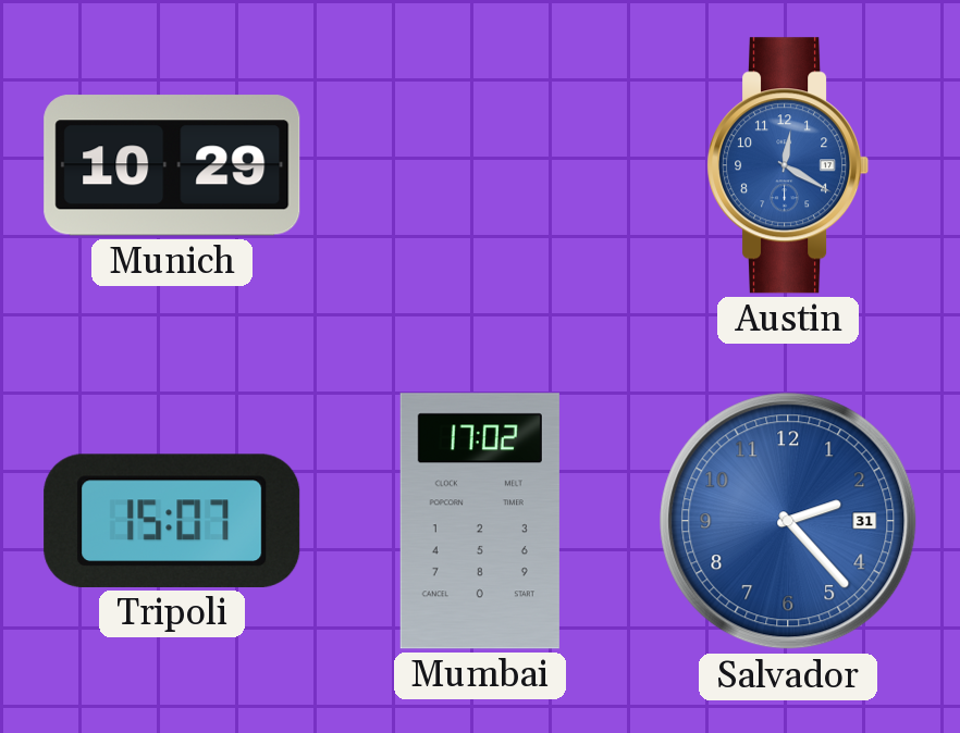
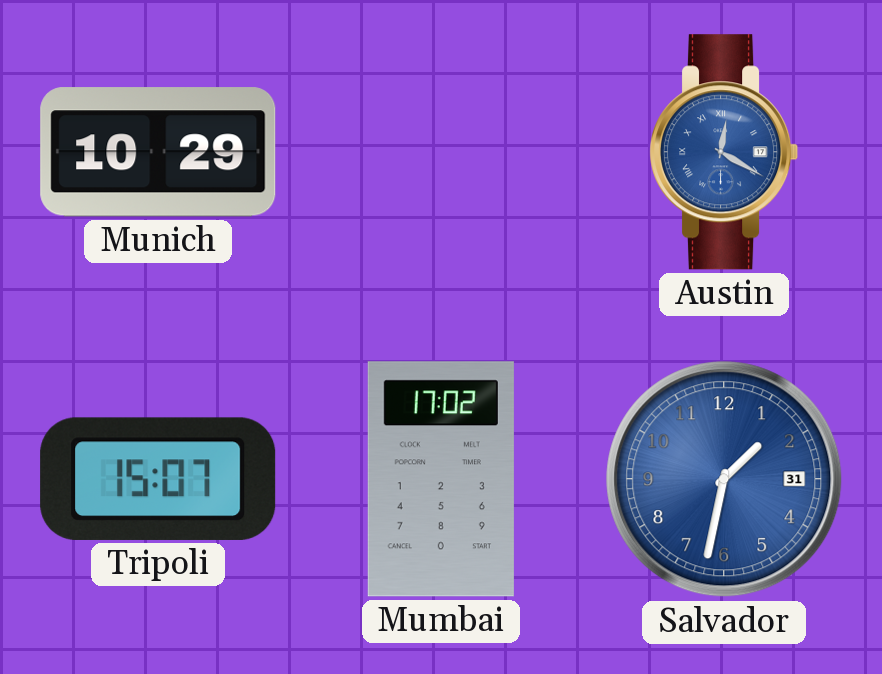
Austin numerals: Arabic -> Roman
Salvador: 2:23 -> 1:32
